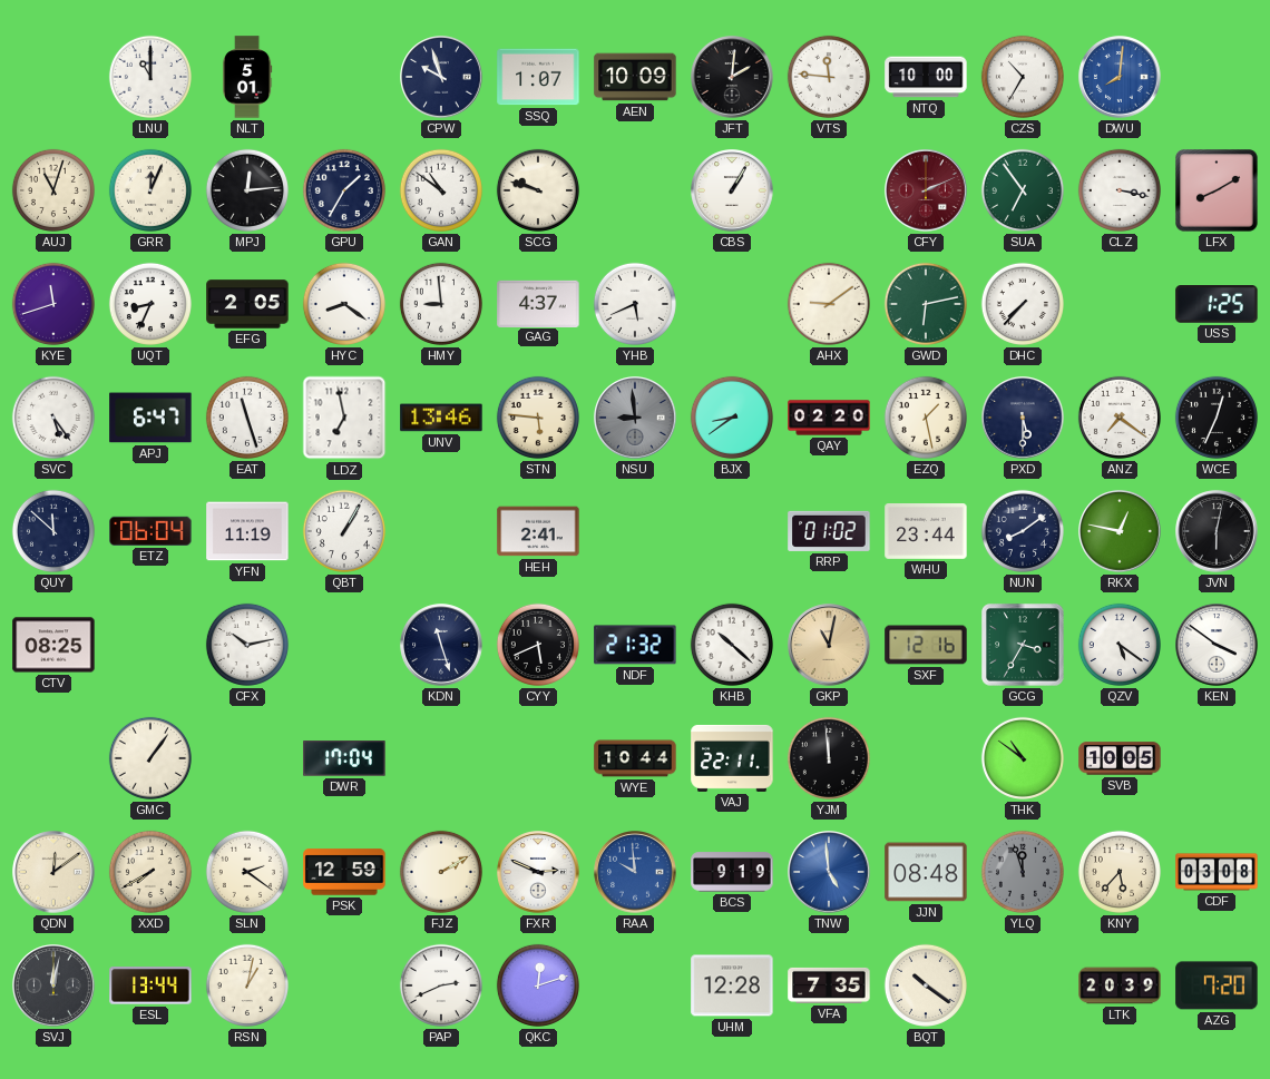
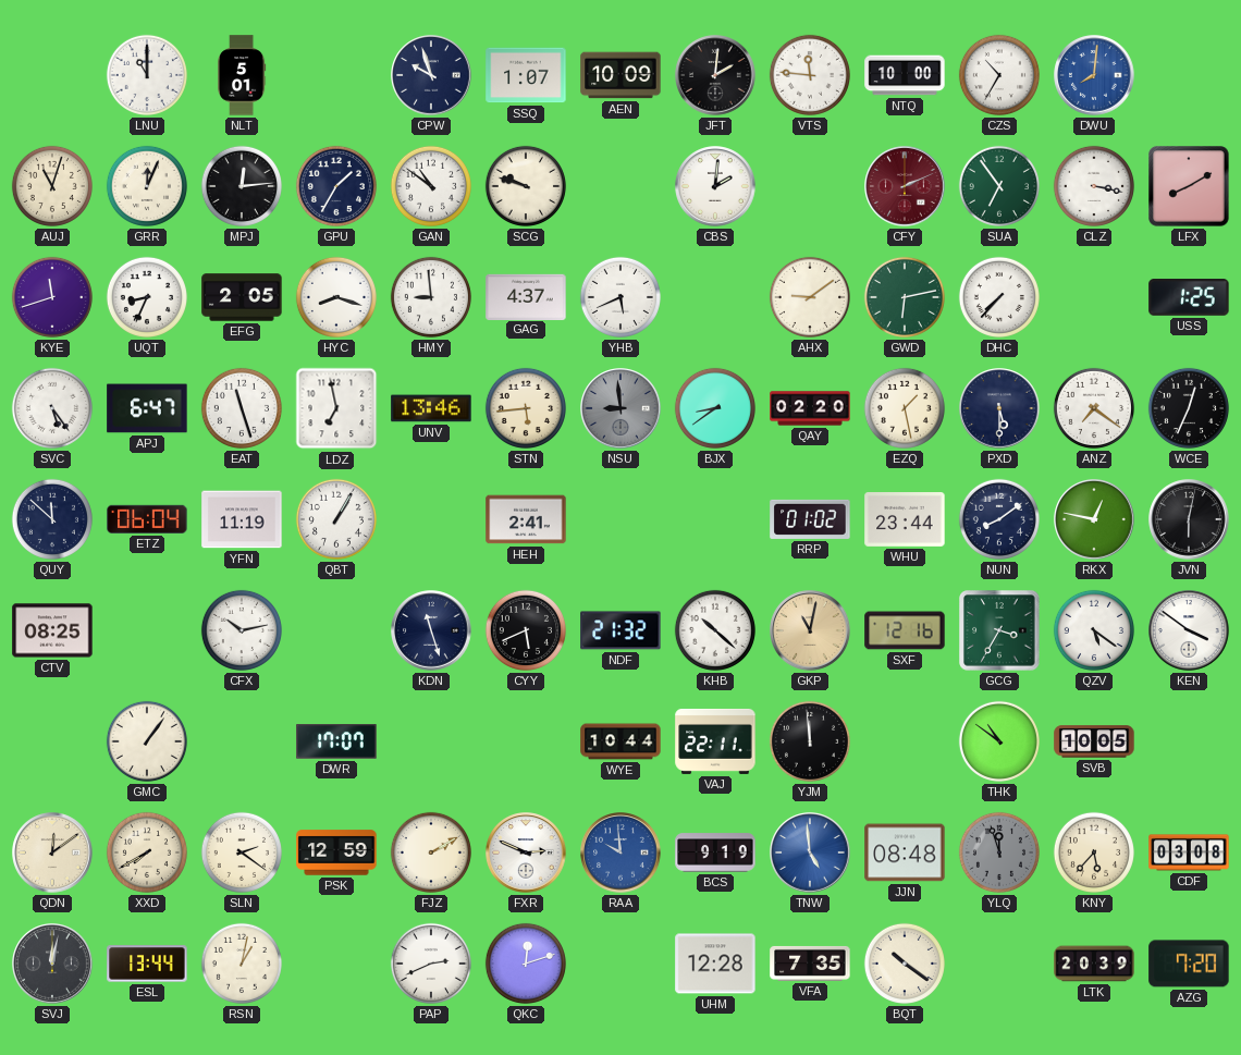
CBS: 1:05 -> 2:01
HYC: 8:21 -> 8:18
STN: 5:46 -> 5:44
DWR: 17:04 -> 17:07
